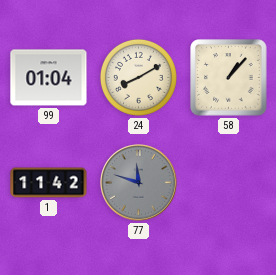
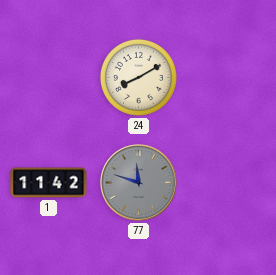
99: 01:04 -> none
58: 1:07 -> none
